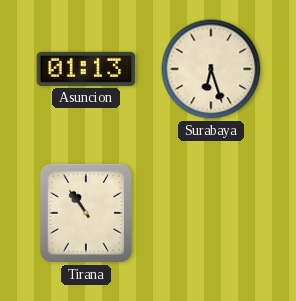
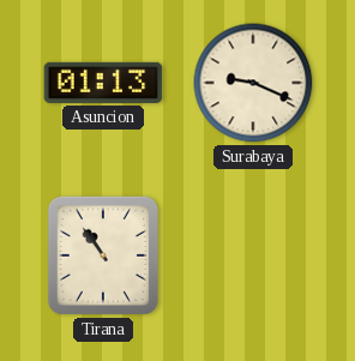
Surabaya: 6:27 -> 9:19
